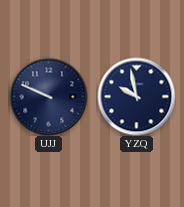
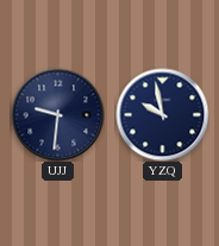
UJJ: 9:49 -> 9:31
